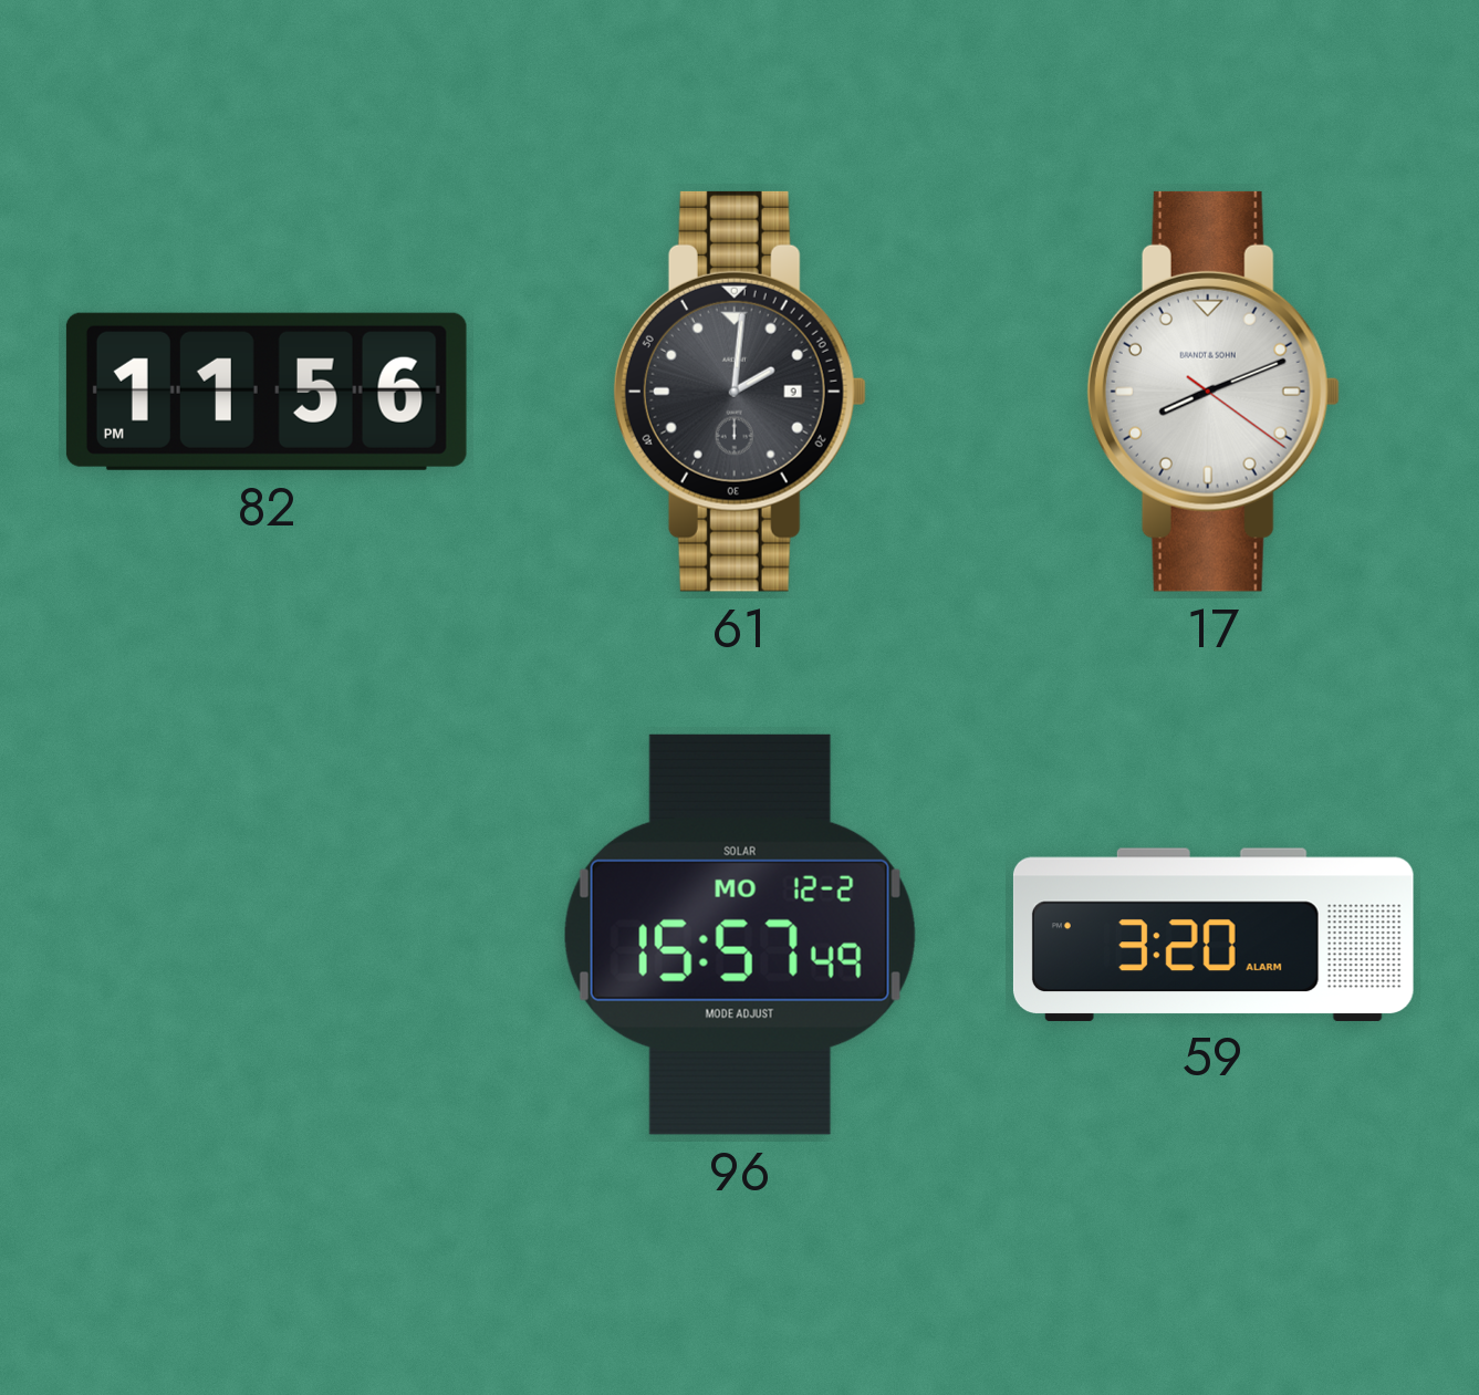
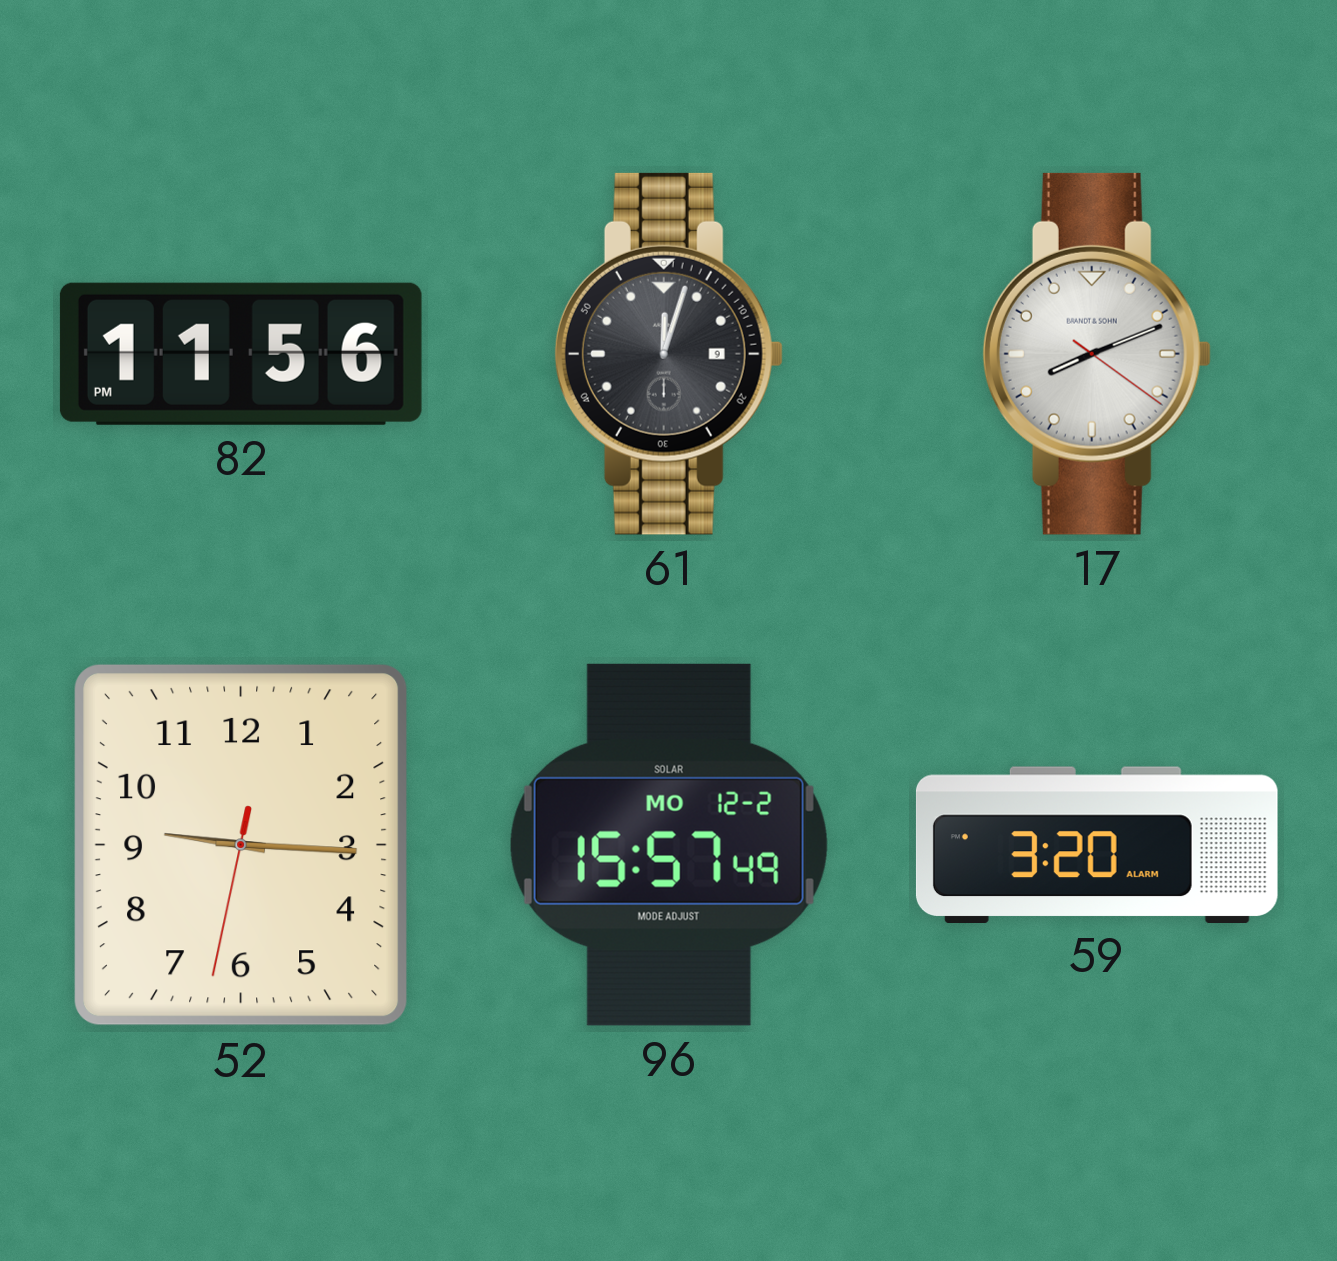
61: 2:01 -> 12:03
52: none -> 9:15
